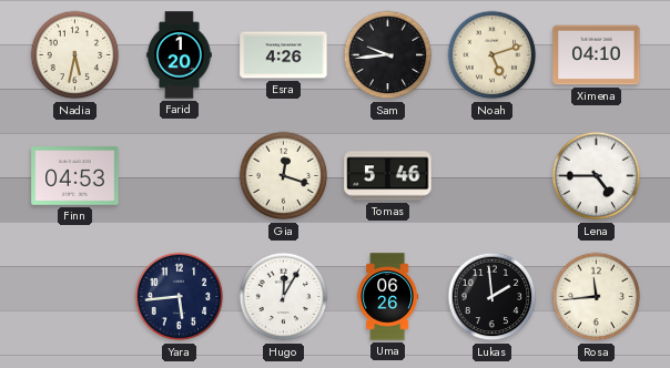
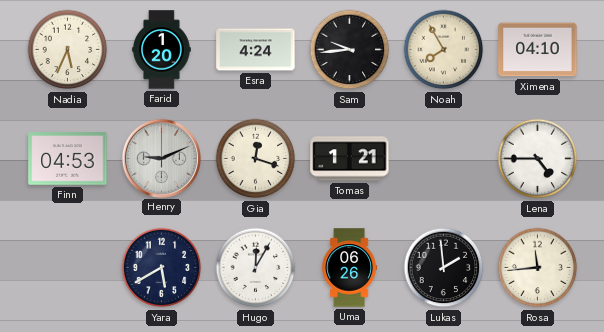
Nadia: 5:32 -> 5:34
Esra: 4:26 -> 4:24
Noah: 5:12 -> 7:55
Henry: none -> 9:11
Tomas: 5:46 -> 1:21
Yara: 5:44 -> 5:40
